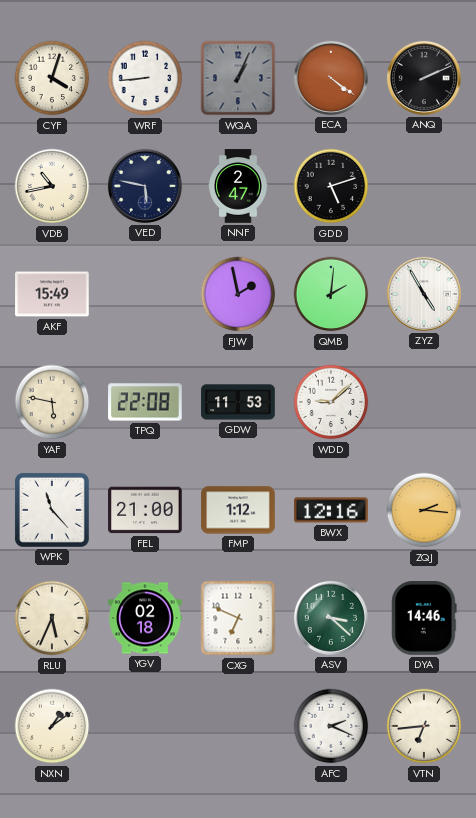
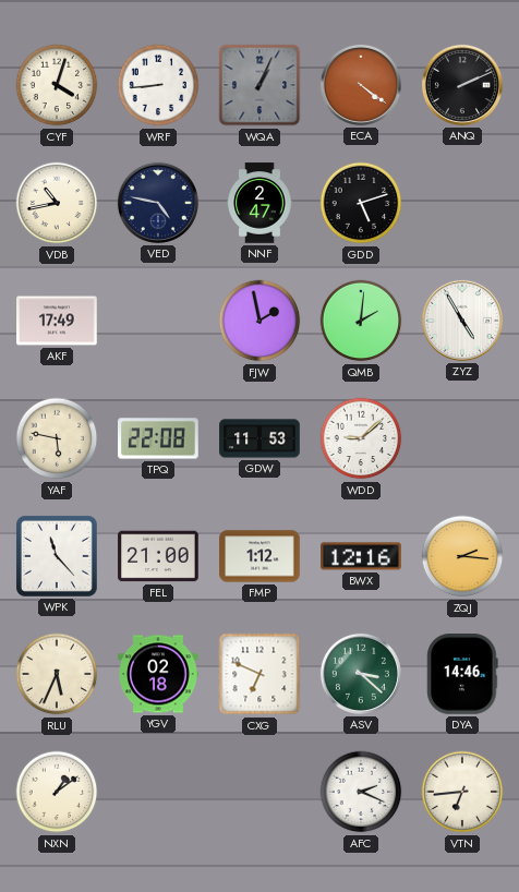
VED: 5:47 -> 4:47
AKF: 15:49 -> 17:49
